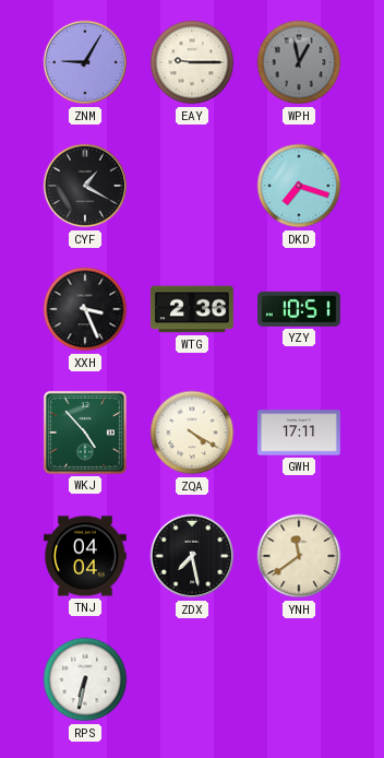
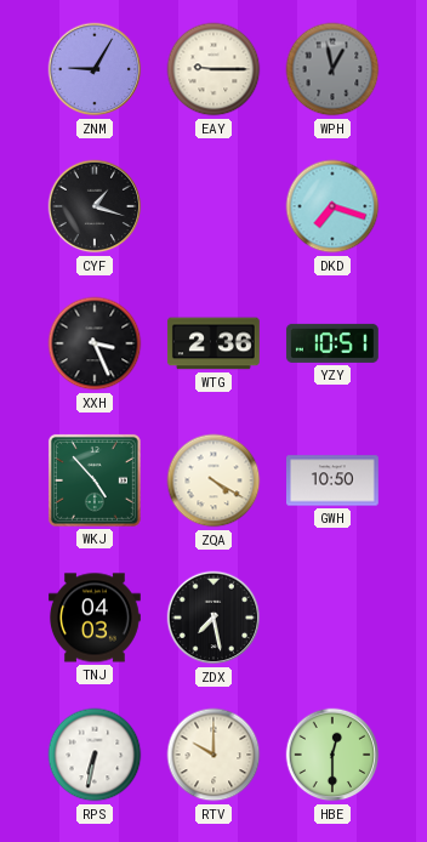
CYF: 1:20 -> 1:18
GWH: 17:11 -> 10:50
TNJ: 04:04 -> 04:03
YNH: 11:39 -> none
RTV: none -> 10:00
HBE: none -> 12:30
